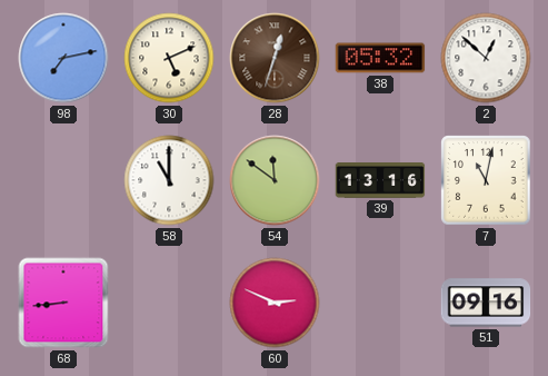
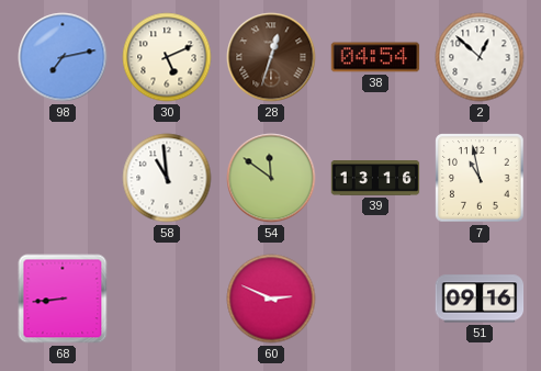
38: 05:32 -> 04:54
58: 11:00 -> 10:59
7: 11:02 -> 10:58
